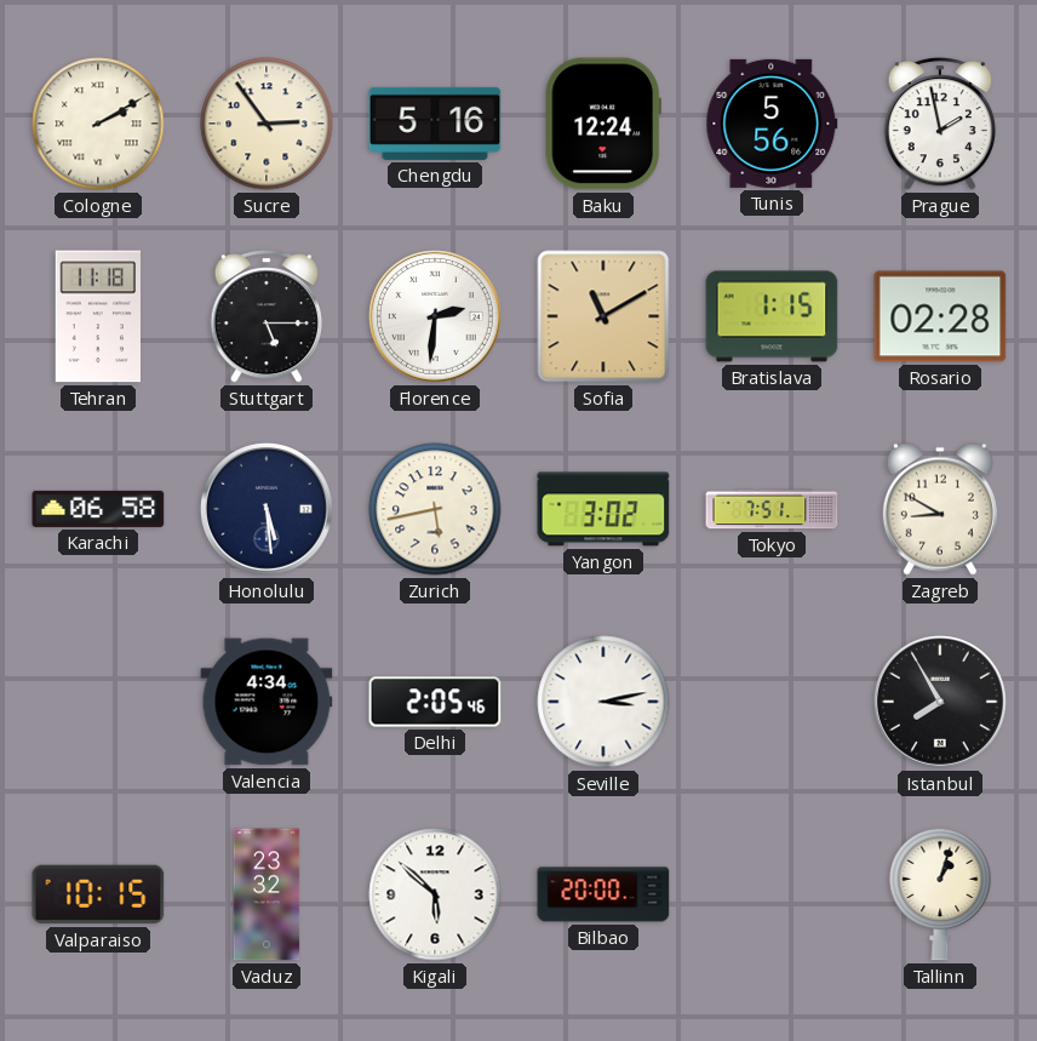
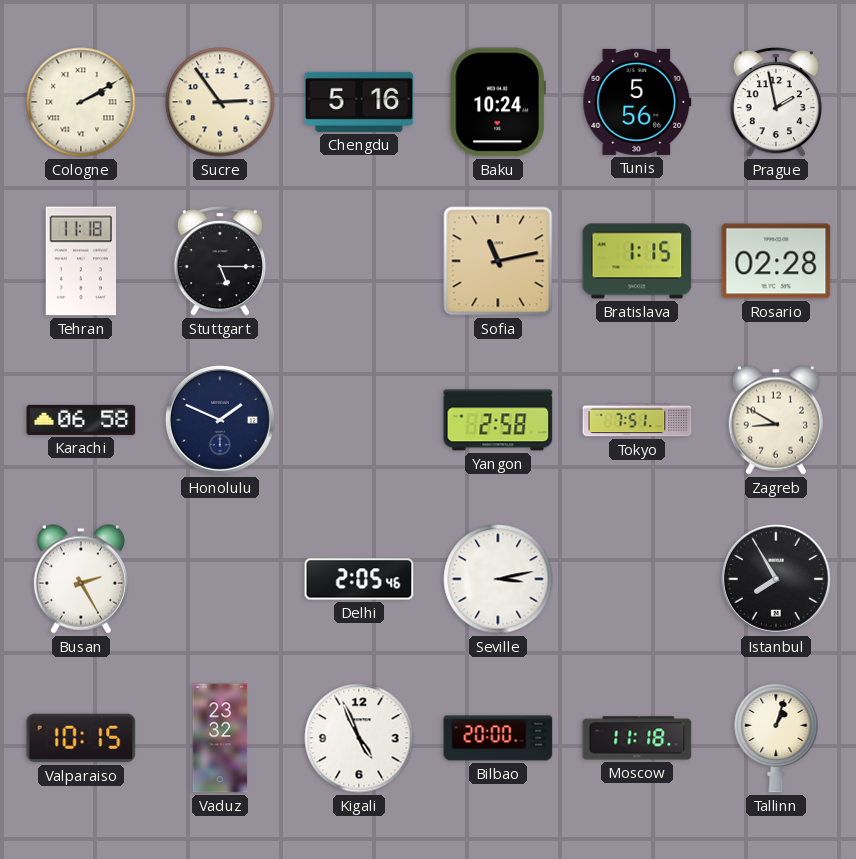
Baku: 12:24 -> 10:24
Florence: 2:31 -> none
Sofia: 11:10 -> 11:13
Honolulu: 5:29 -> 1:49
Zurich: 5:43 -> none
Yangon: 3:02 -> 2:58
Busan: none -> 2:25
Valencia: 4:34 -> none
Kigali: 5:52 -> 4:56
Moscow: none -> 11:18
